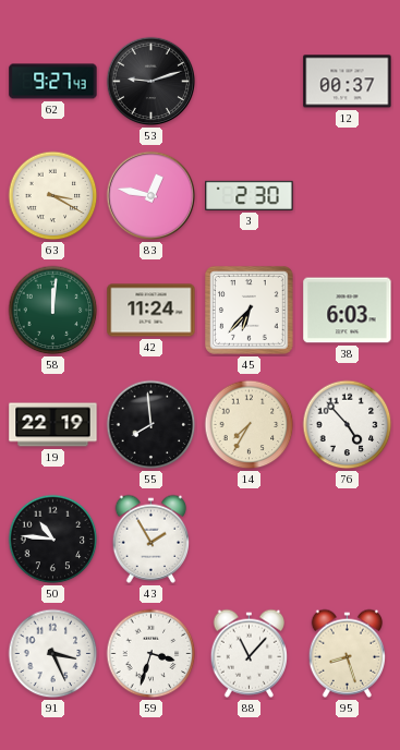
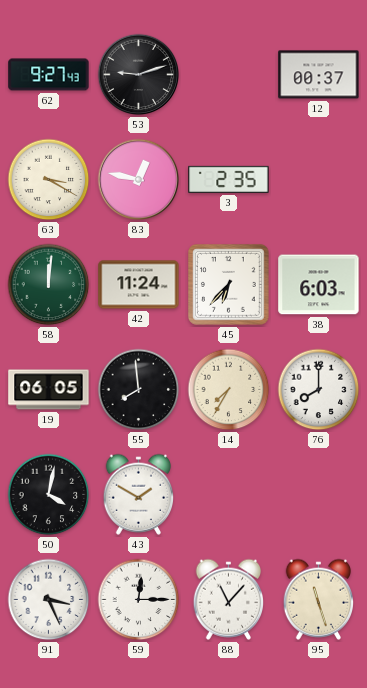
3: 2:30 -> 2:35
19: 22:19 -> 06:05
76: 4:53 -> 8:00
50: 10:46 -> 4:02
43: 1:55 -> 1:50
59: 3:33 -> 12:15
95: 8:27 -> 11:27
